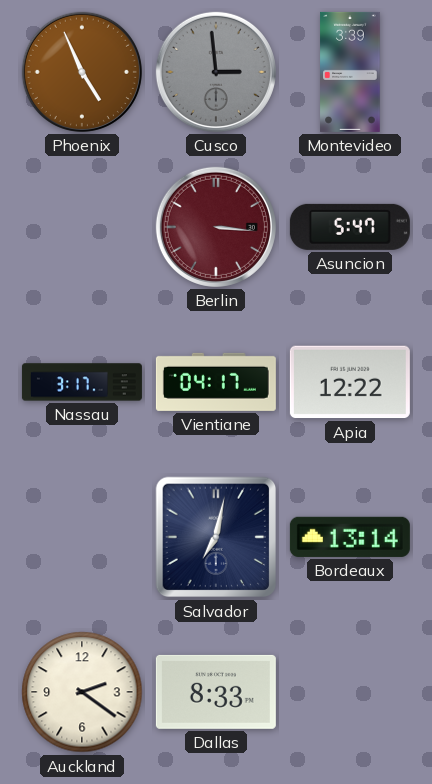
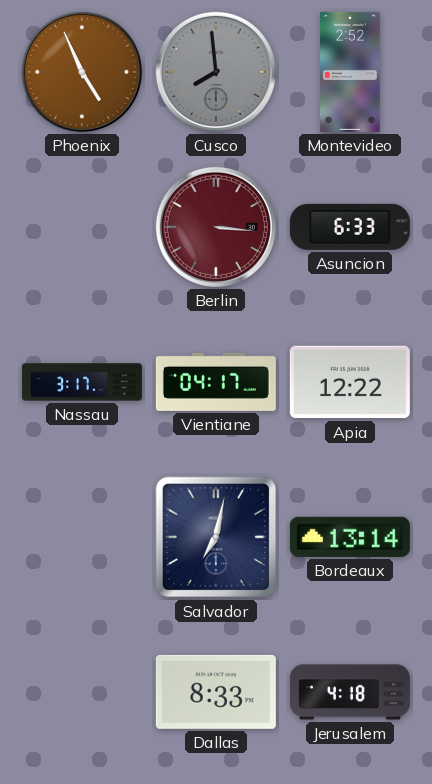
Cusco: 2:59 -> 7:59
Montevideo: 3:39 -> 2:52
Asuncion: 5:47 -> 6:33
Auckland: 2:21 -> none
Jerusalem: none -> 4:18
